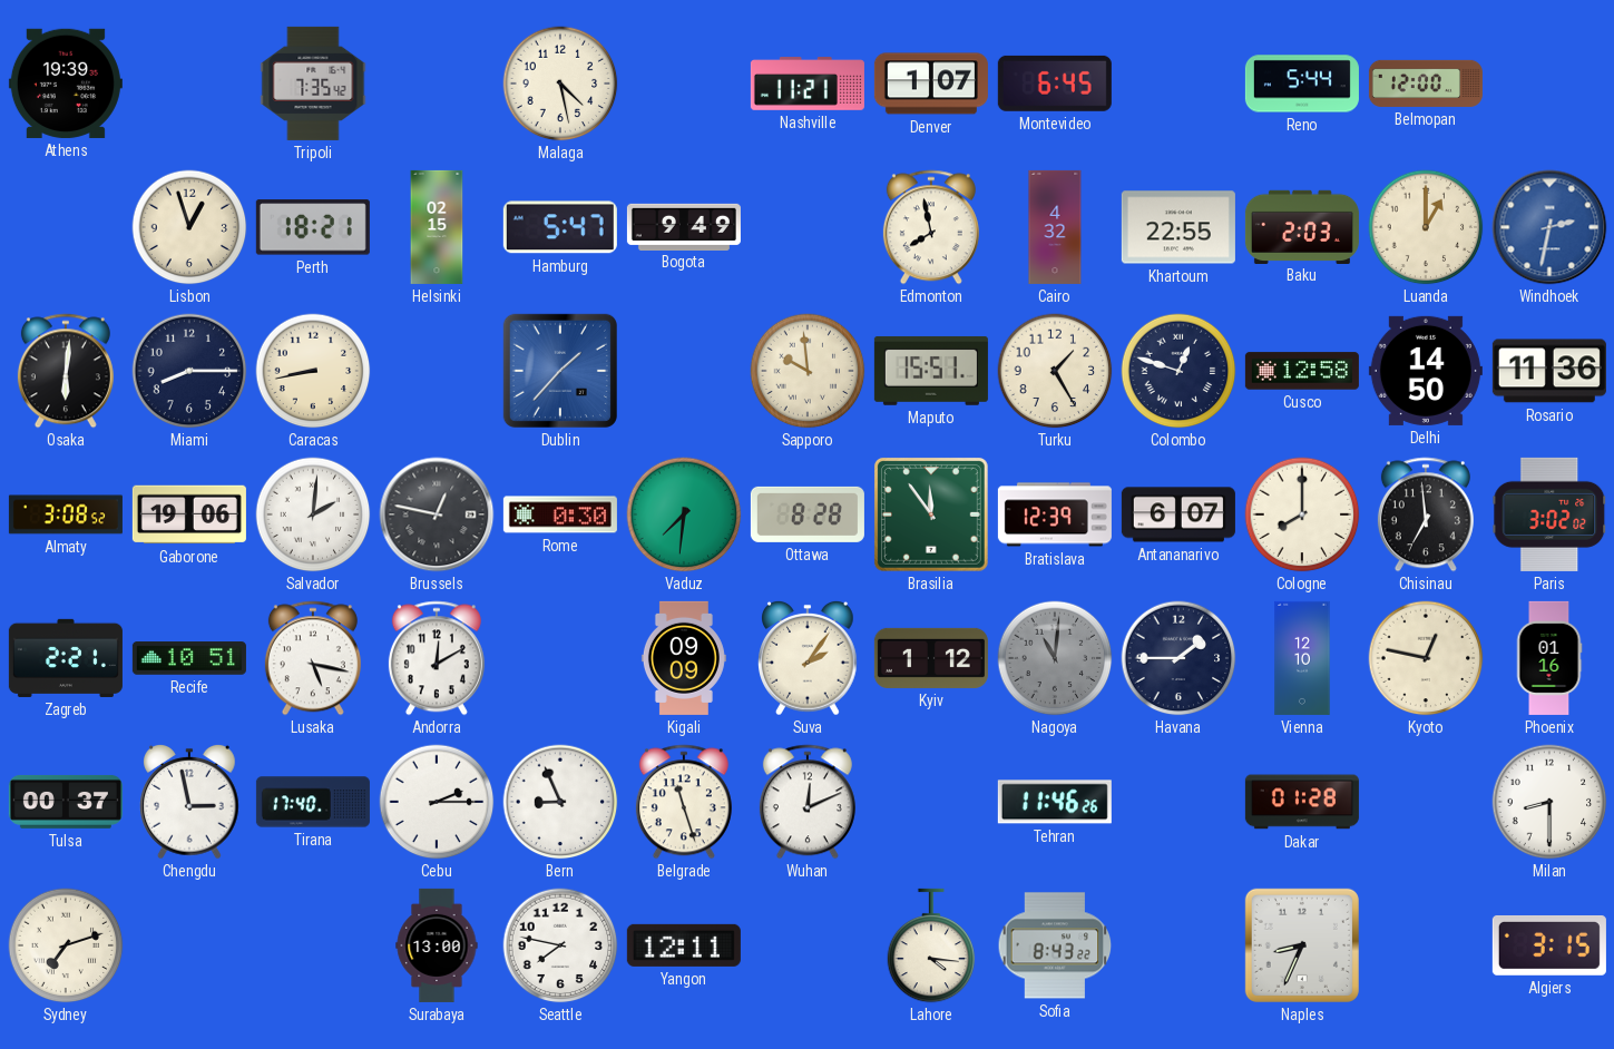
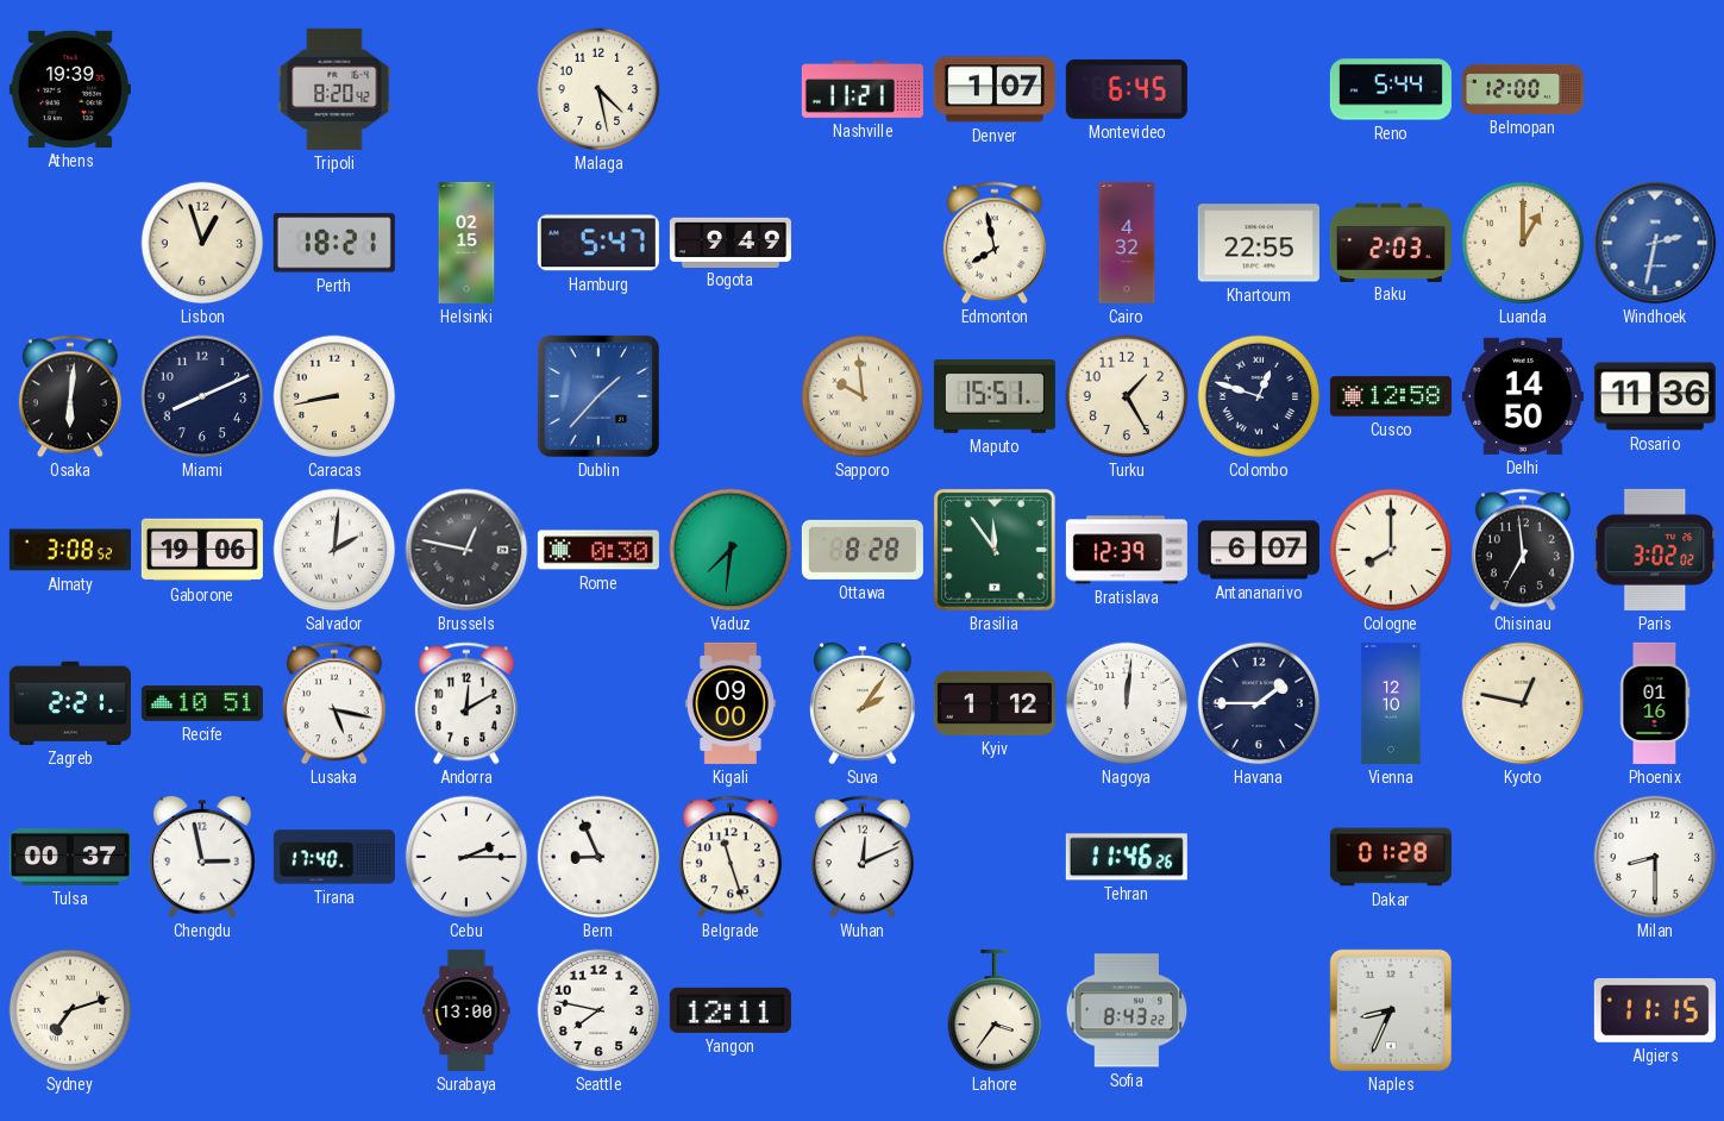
Tripoli: 7:35 -> 8:20
Miami: 8:15 -> 8:11
Kigali: 09:09 -> 09:00
Nagoya: 11:01 -> 12:01
Nagoya dial: grey -> white
Lahore: 4:16 -> 3:36
Algiers: 3:15 -> 11:15
